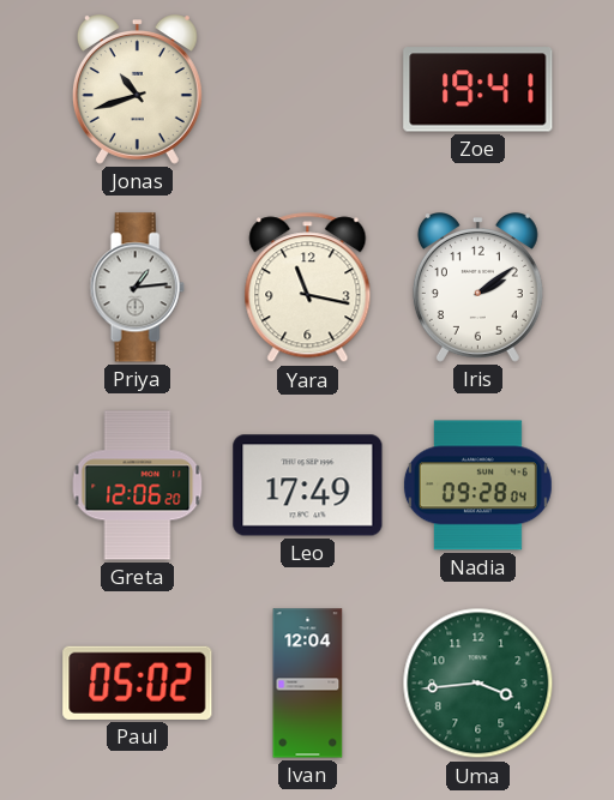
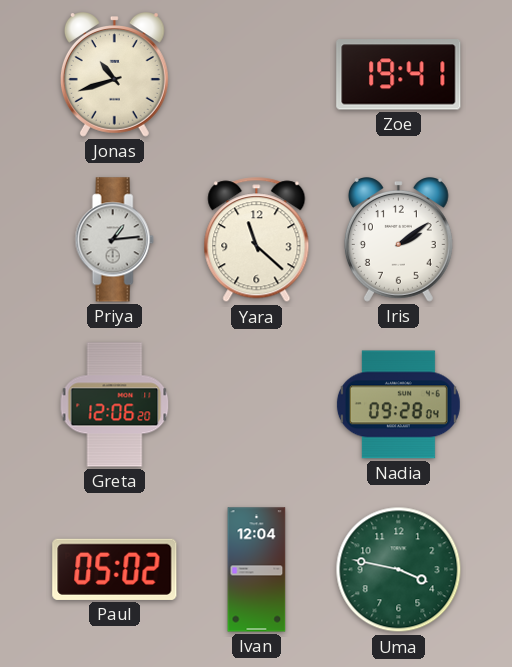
Yara: 11:17 -> 11:22
Leo: 17:49 -> none
Uma: 3:44 -> 3:47
